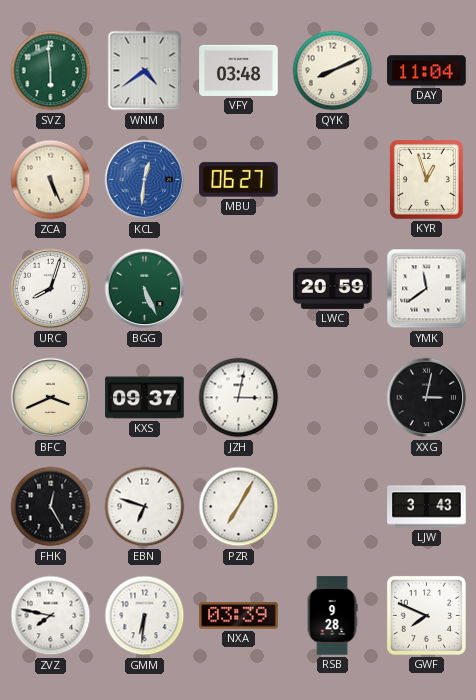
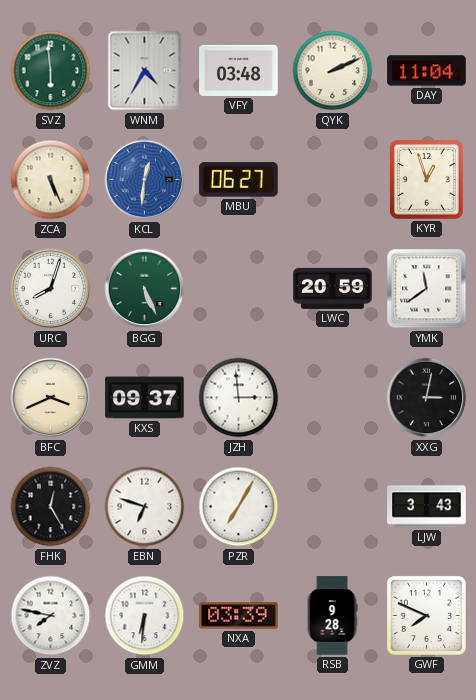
WNM: 4:39 -> 4:35
QYK: 8:11 -> 2:11
JZH: 3:02 -> 2:59
